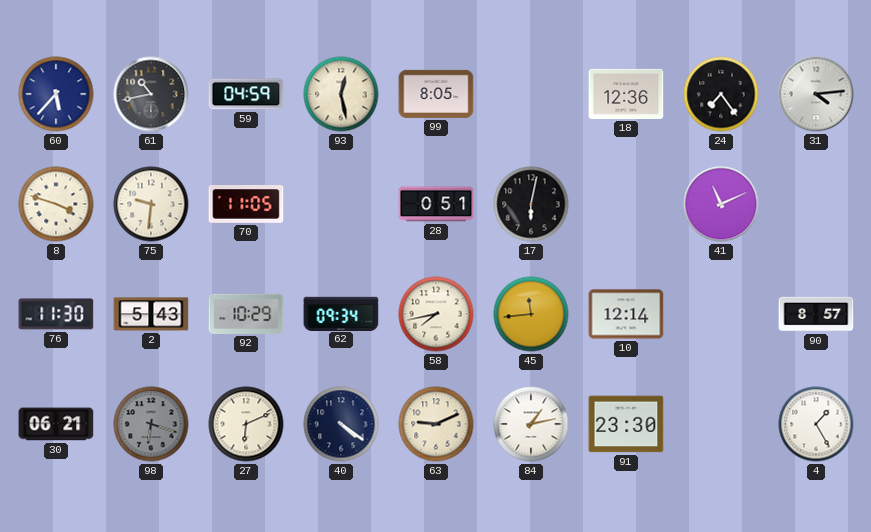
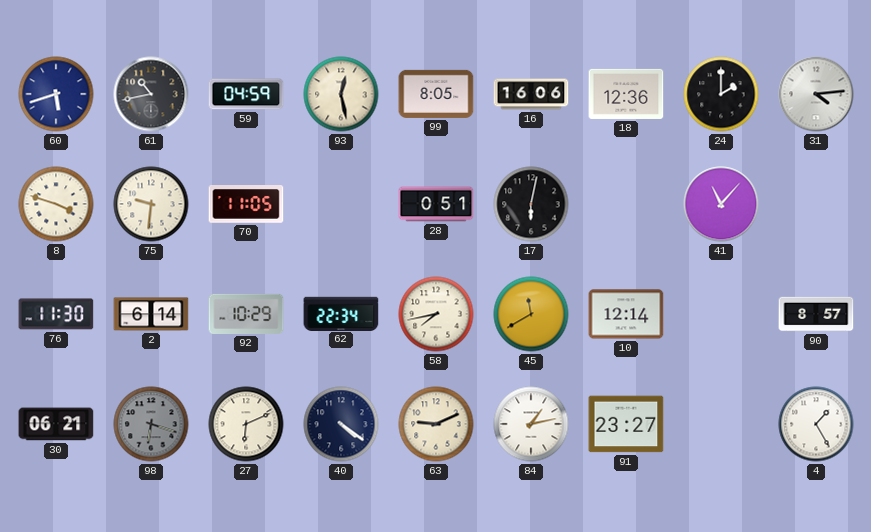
60: 5:37 -> 5:42
16: none -> 16:06
24: 7:24 -> 2:00
41: 11:11 -> 11:07
2: 5:43 -> 6:14
62: 09:34 -> 22:34
45: 11:44 -> 11:40
91: 23:30 -> 23:27
